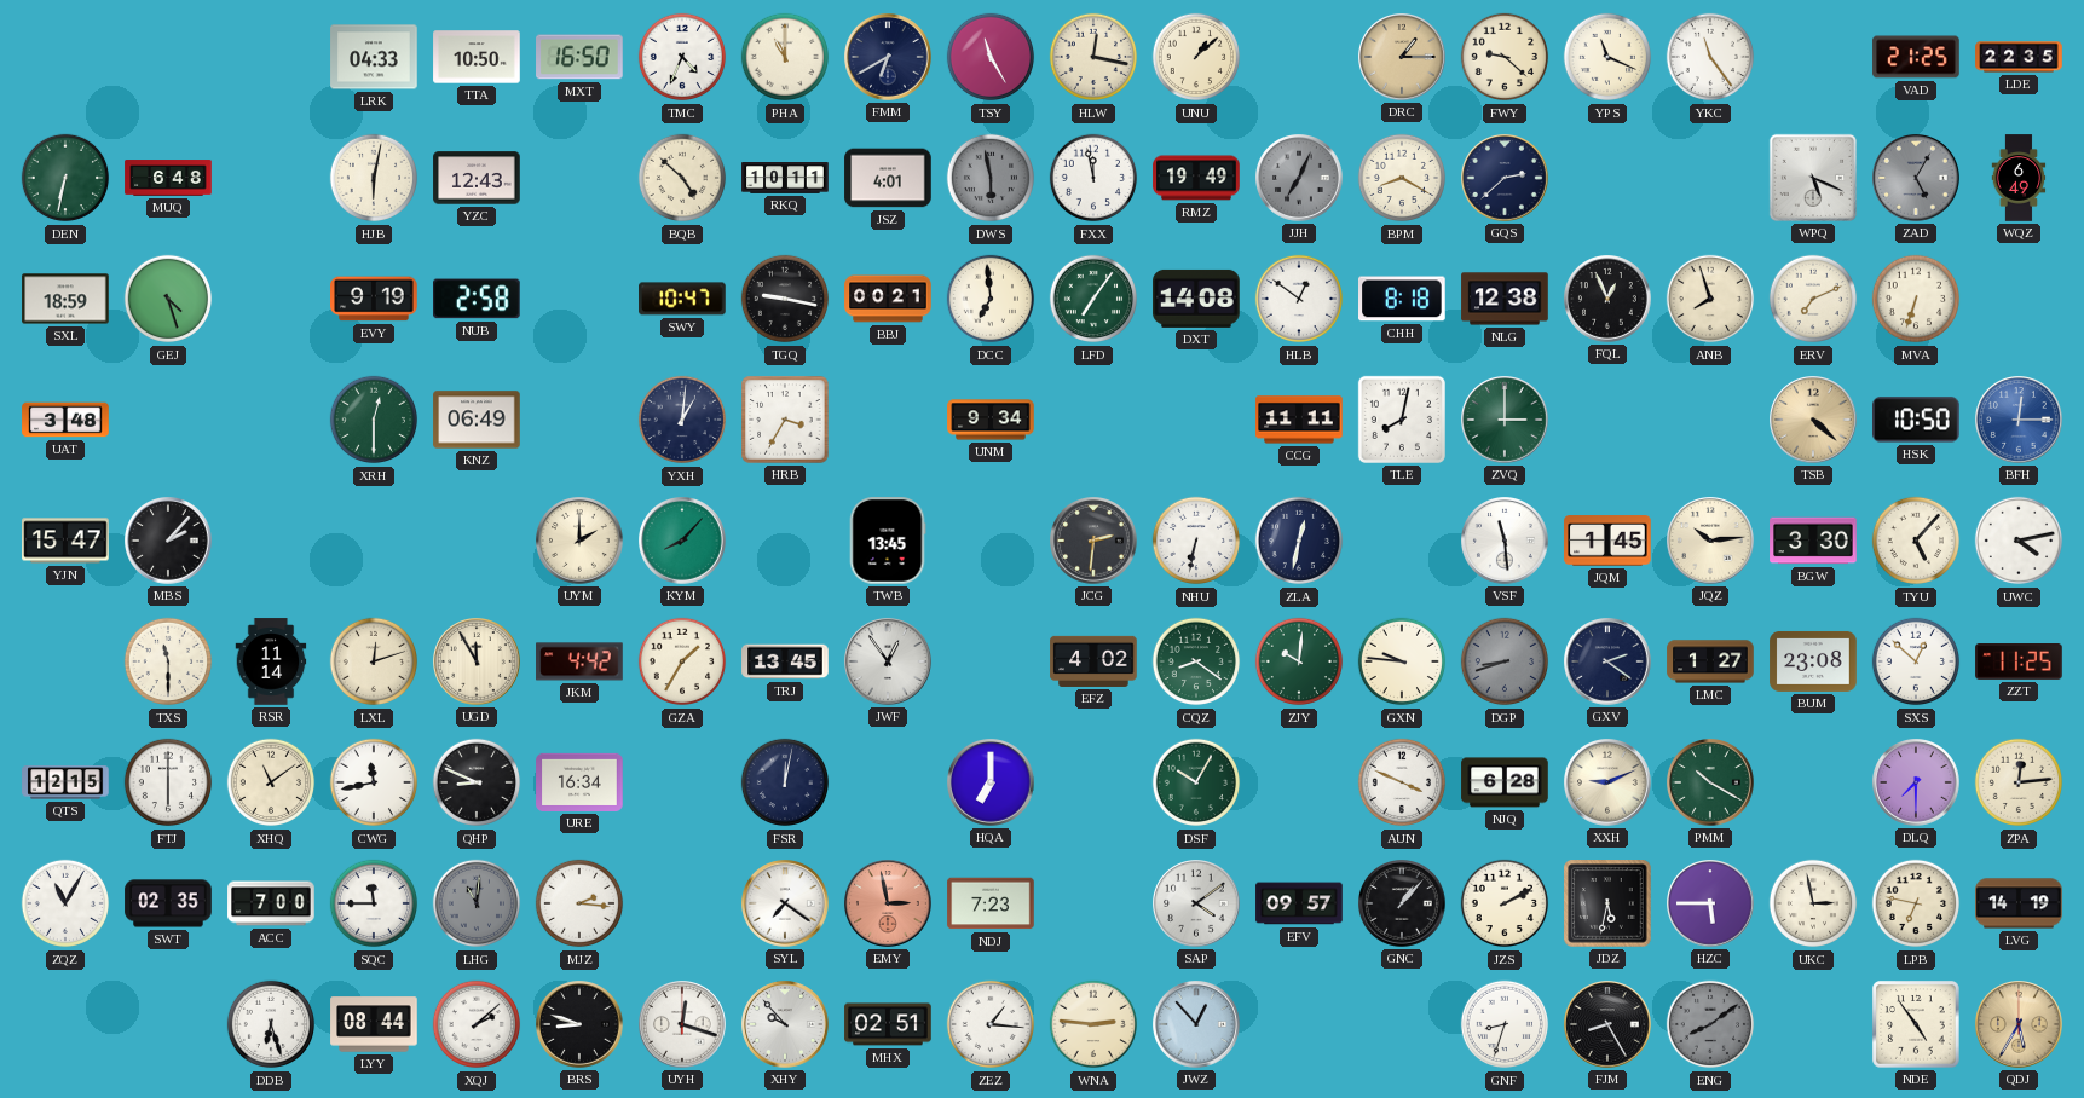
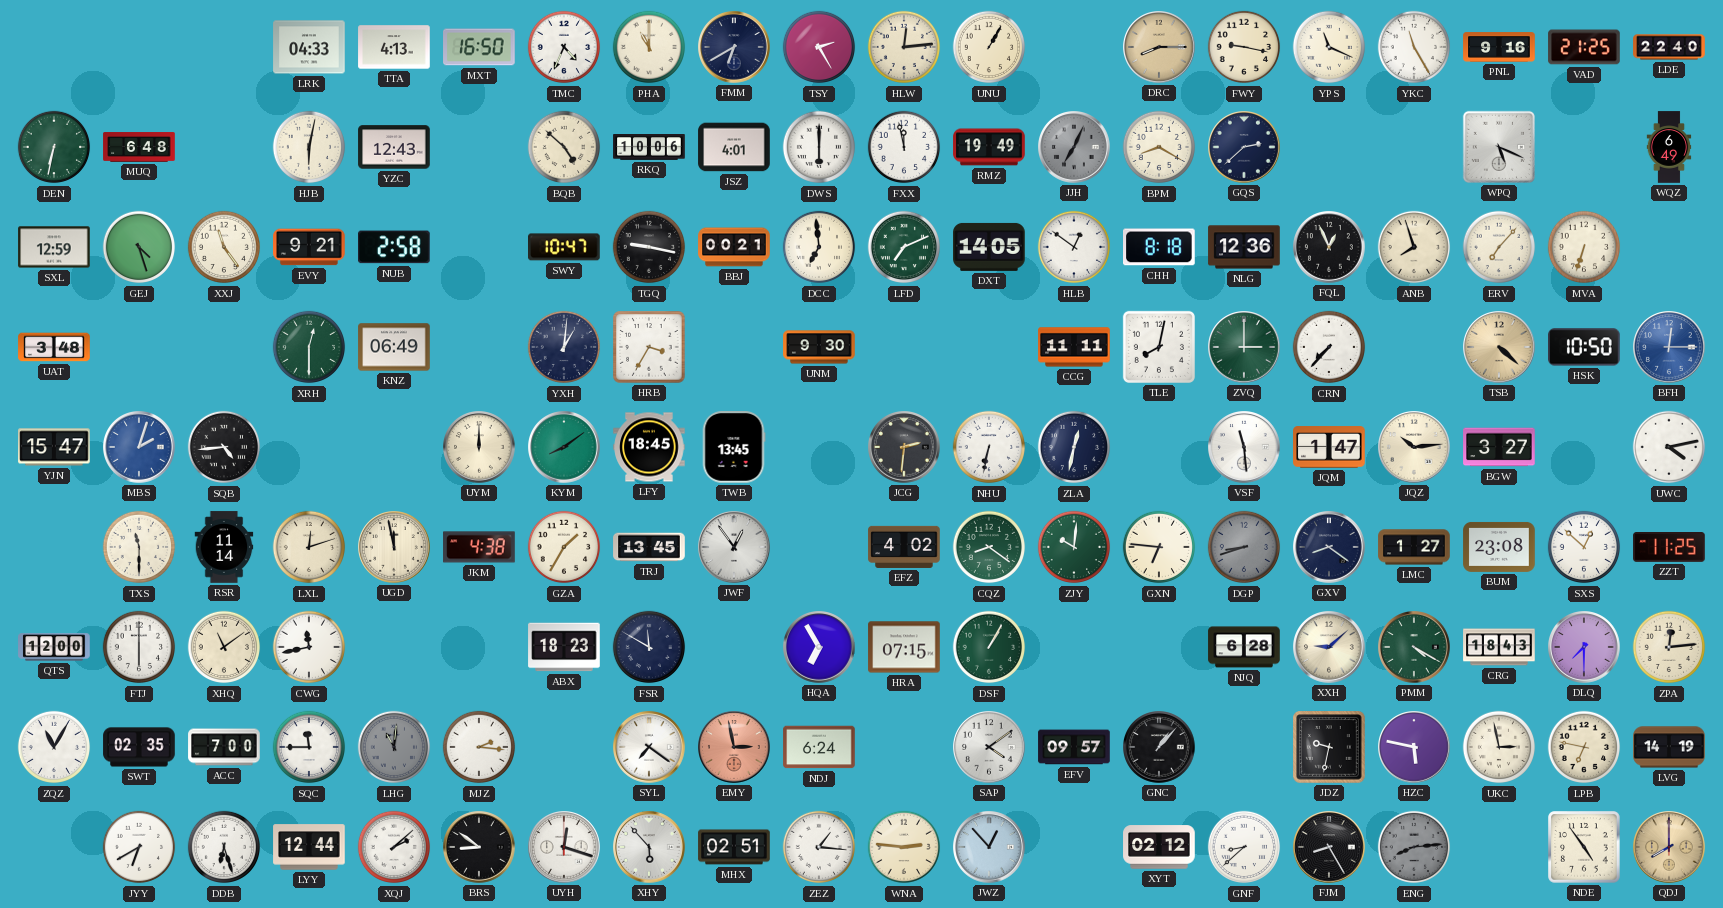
TTA: 10:50 -> 4:13
TSY: 11:25 -> 2:25
HLW: 12:17 -> 12:14
UNU: 1:08 -> 1:05
DRC: 1:15 -> 8:15
FWY: 9:22 -> 9:17
YKC: 11:24 -> 11:25
PNL: none -> 9:16
LDE: 22:35 -> 22:40
RKQ: 10:11 -> 10:06
DWS: 5:58 -> 6:00
DWS dial: grey -> white
ZAD: 5:05 -> none
SXL: 18:59 -> 12:59
XXJ: none -> 11:24
EVY: 9:19 -> 9:21
LFD: 7:06 -> 7:11
DXT: 14:08 -> 14:05
NLG: 12:38 -> 12:36
ERV: 7:11 -> 7:07
UNM: 9:34 -> 9:30
CRN: none -> 7:37
MBS: 2:07 -> 2:03
MBS dial: black -> blue
SQB: none -> 4:44
UYM: 2:00 -> 12:00
KYM: 8:07 -> 8:09
LFY: none -> 18:45
JQM: 1:45 -> 1:47
BGW: 3:30 -> 3:27
TYU: 5:07 -> none
UGD: 11:55 -> 11:58
JKM: 4:42 -> 4:38
GXN: 9:46 -> 6:46
GXV: 2:21 -> 8:21
QTS: 12:15 -> 12:00
QHP: 8:49 -> none
URE: 16:34 -> none
ABX: none -> 18:23
FSR: 12:02 -> 11:50
HQA: 7:00 -> 6:55
HRA: none -> 07:15
DSF: 10:05 -> 1:05
AUN: 3:49 -> none
XXH: 9:11 -> 9:08
PMM: 10:20 -> 4:20
CRG: none -> 18:43
NDJ: 7:23 -> 6:24
JZS: 2:10 -> none
JDZ: 5:32 -> 9:32
HZC: 5:45 -> 5:47
JYY: none -> 6:40
LYY: 08:44 -> 12:44
BRS: 8:48 -> 8:51
XHY: 9:53 -> 5:53
XYT: none -> 02:12
GNF: 8:33 -> 8:38
ENG: 8:09 -> 8:14
QDJ: 5:35 -> 8:00
